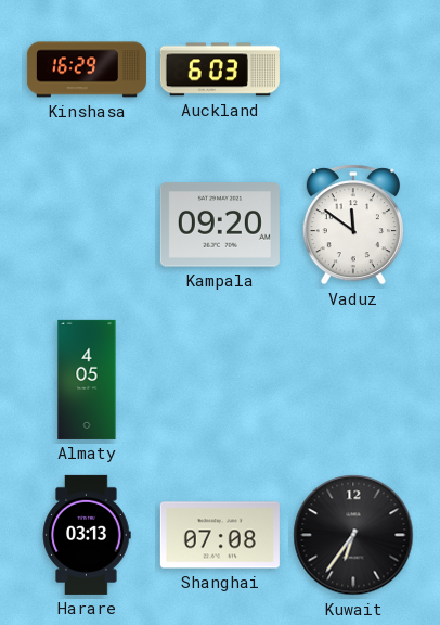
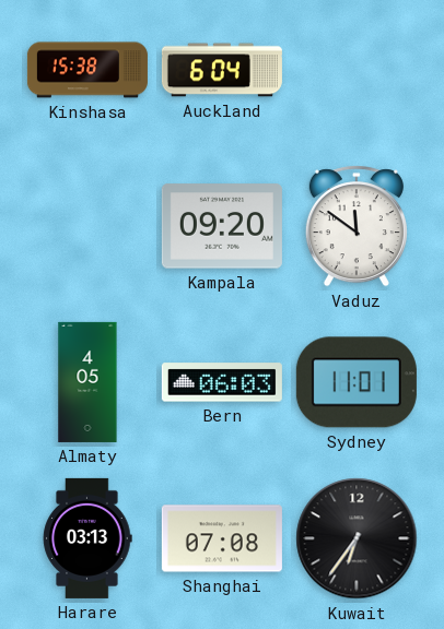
Kinshasa: 16:29 -> 15:38
Auckland: 6:03 -> 6:04
Bern: none -> 06:03
Sydney: none -> 11:01
